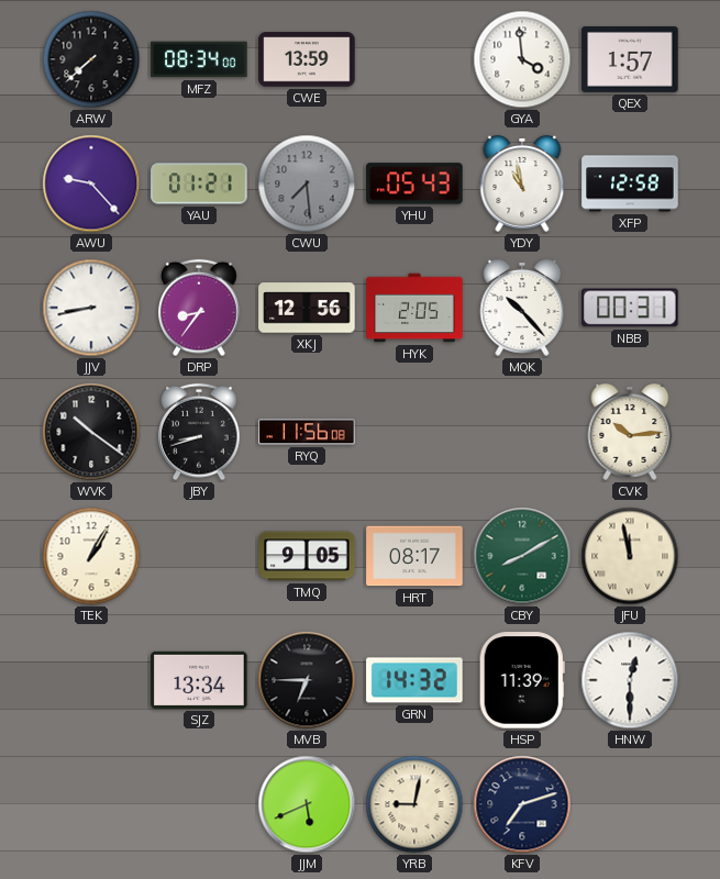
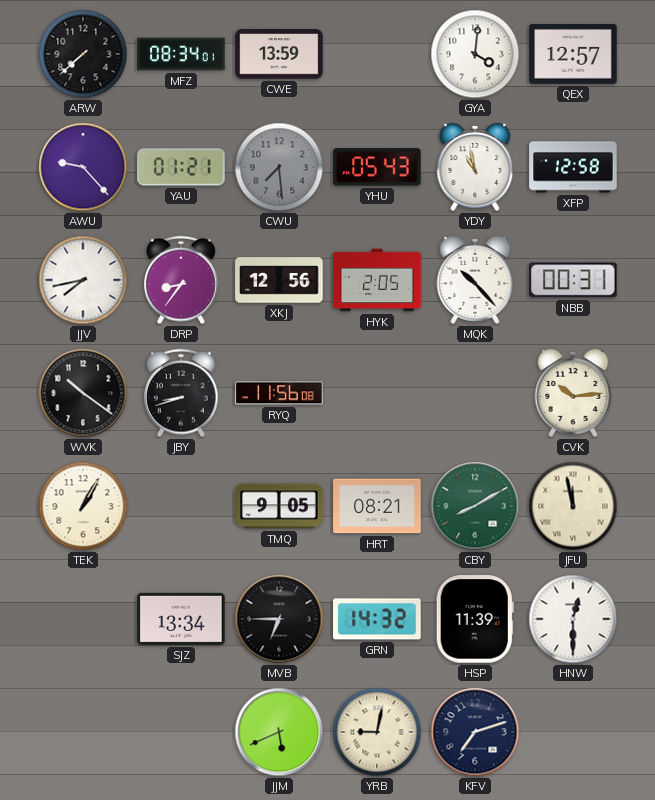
MFZ: 08:34:00 -> 08:34:01
GYA: 3:59 -> 4:01
QEX: 1:57 -> 12:57
JJV: 8:43 -> 7:43
HRT: 08:17 -> 08:21
